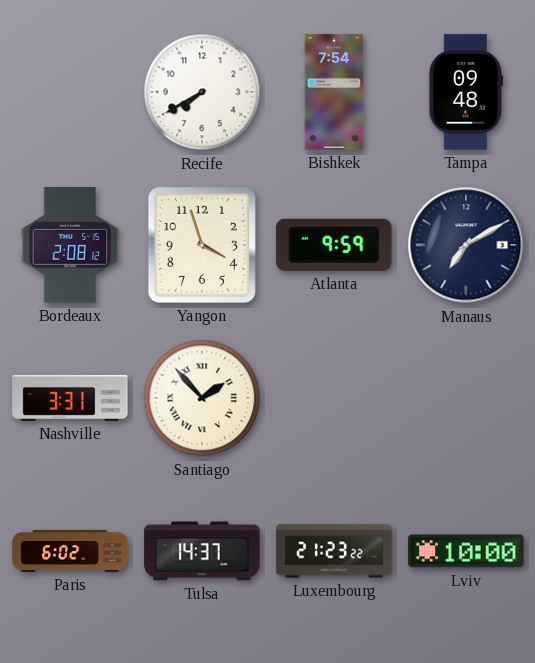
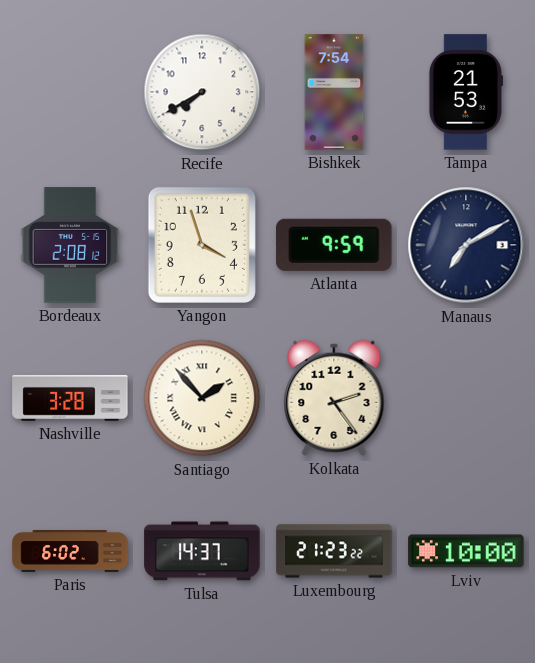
Tampa: 09:48 -> 21:53
Nashville: 3:31 -> 3:28
Kolkata: none -> 2:24
